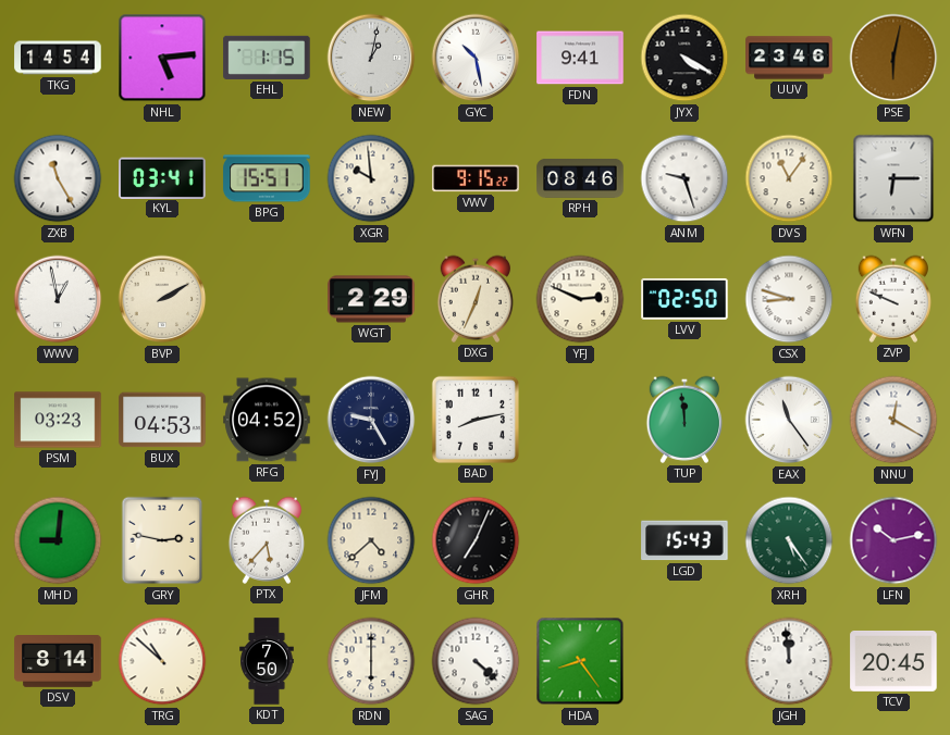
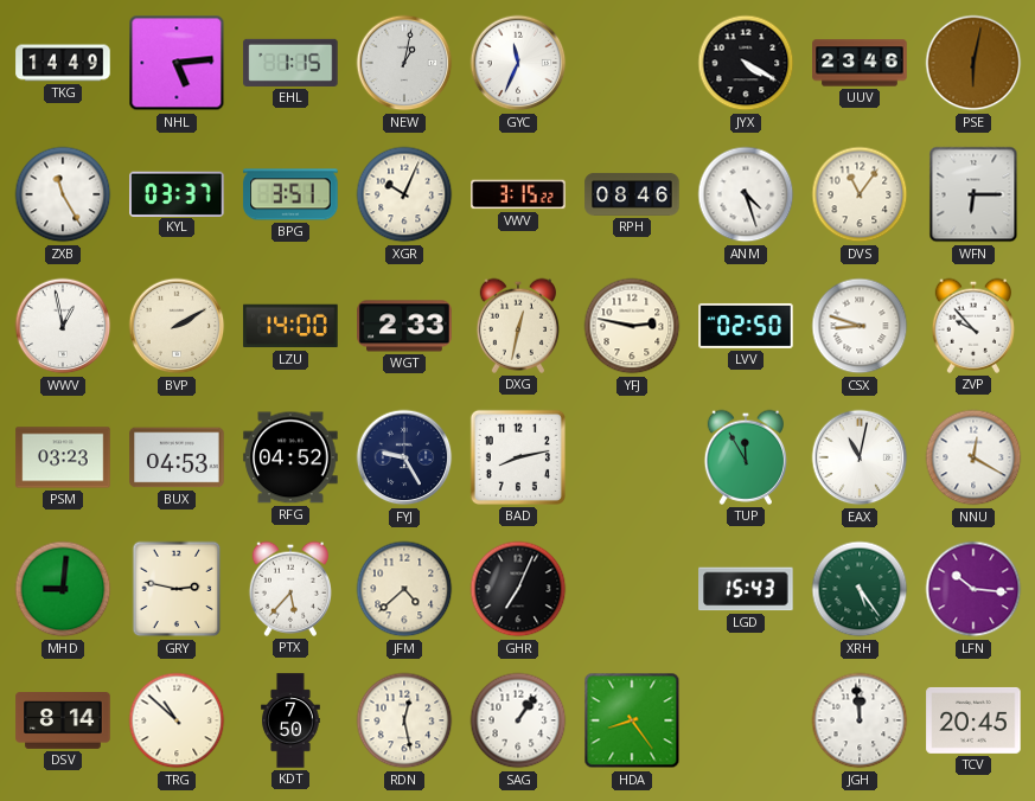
TKG: 14:54 -> 14:49
GYC: 10:28 -> 11:34
FDN: 9:41 -> none
KYL: 03:41 -> 03:37
BPG: 15:51 -> 3:51
XGR: 9:59 -> 10:04
VWV: 9:15 -> 3:15
ANM: 9:27 -> 4:27
LZU: none -> 14:00
WGT: 2:29 -> 2:33
DXG: 12:34 -> 12:32
YFJ: 2:49 -> 2:47
ZVP: 9:49 -> 9:53
TUP: 11:59 -> 11:55
EAX: 11:24 -> 11:02
LFN: 10:13 -> 10:16
RDN: 6:00 -> 12:28
SAG: 4:22 -> 1:06
